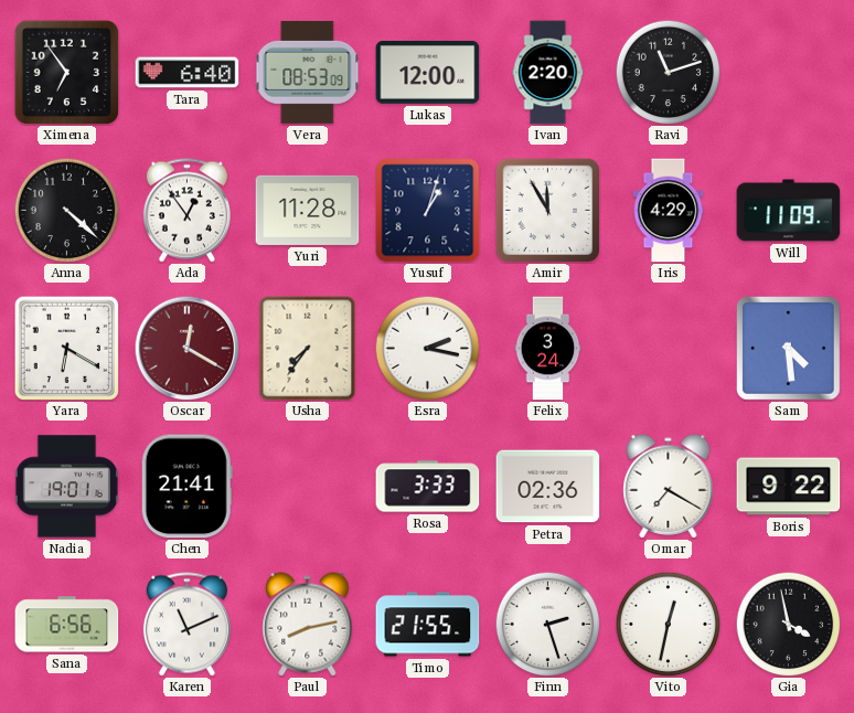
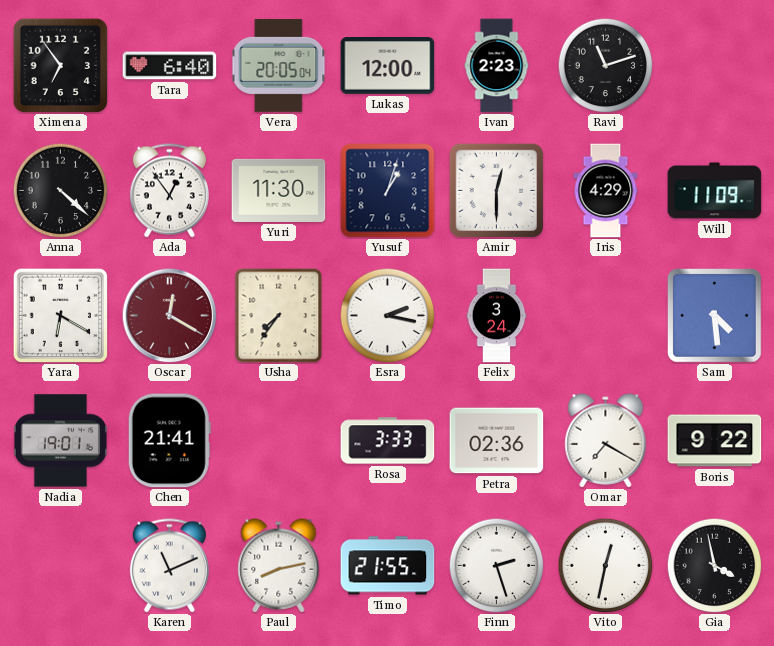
Vera: 08:53 -> 20:05
Ivan: 2:20 -> 2:23
Yuri: 11:28 -> 11:30
Amir: 11:55 -> 12:30
Sana: 6:56 -> none
